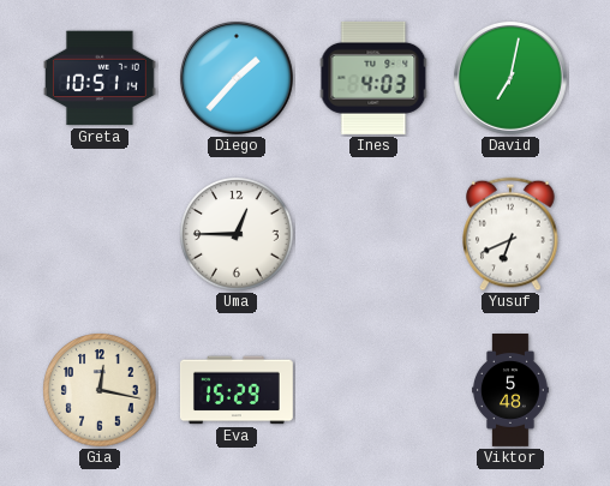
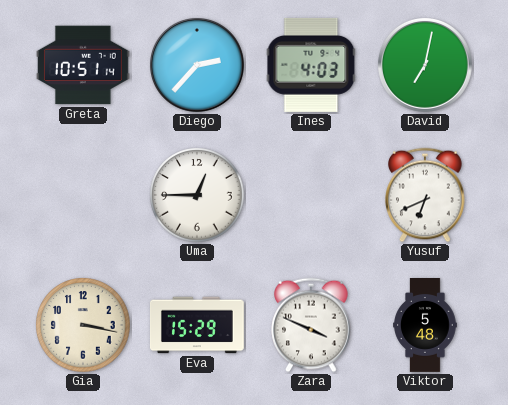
Diego: 1:37 -> 2:37
Gia: 12:17 -> 3:17
Zara: none -> 3:49
